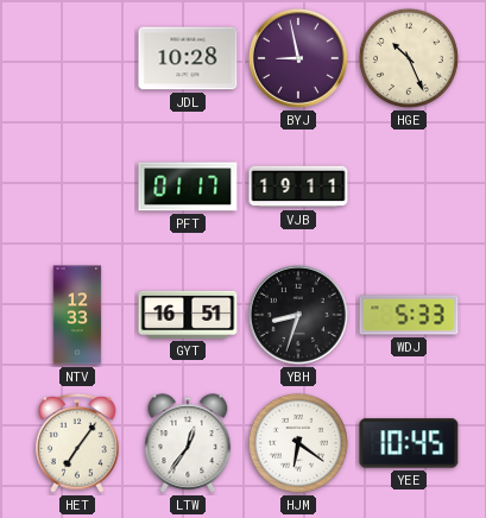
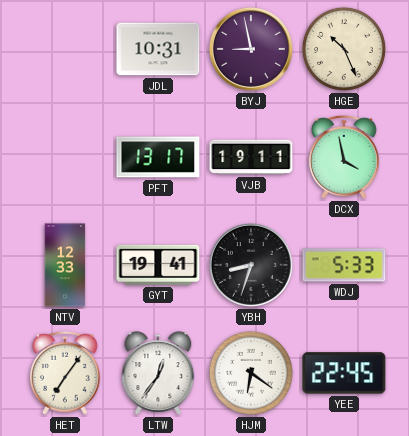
JDL: 10:28 -> 10:31
PFT: 01:17 -> 13:17
DCX: none -> 3:58
GYT: 16:51 -> 19:41
YEE: 10:45 -> 22:45
